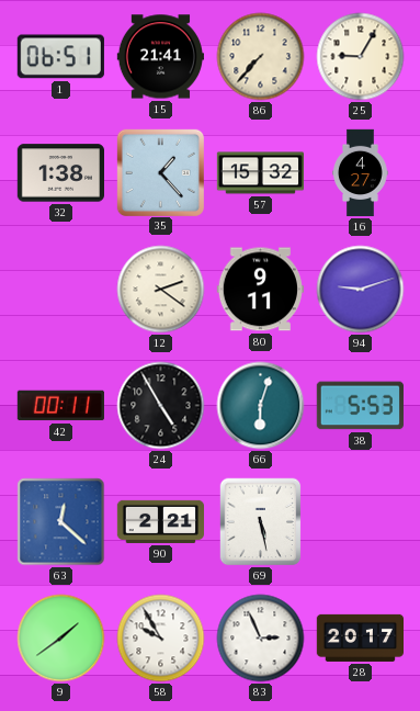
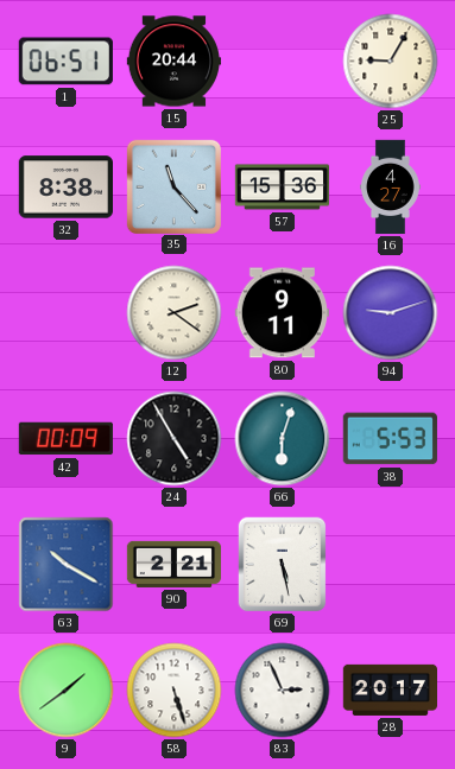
15: 21:41 -> 20:44
86: 7:37 -> none
32: 1:38 -> 8:38
35: 1:23 -> 11:23
57: 15:32 -> 15:36
42: 00:11 -> 00:09
63: 12:22 -> 10:20
58: 9:55 -> 5:27
